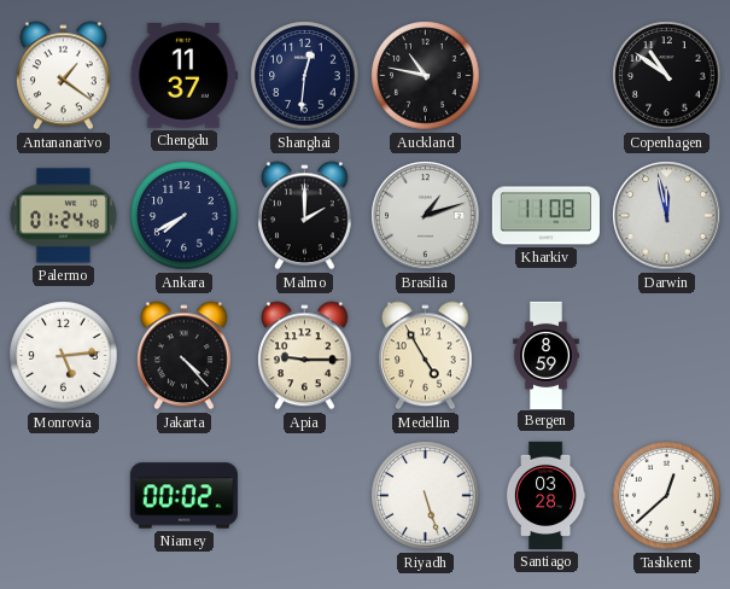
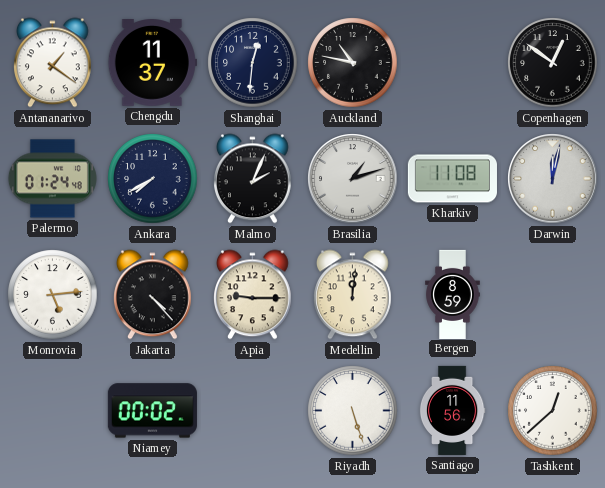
Copenhagen: 10:51 -> 12:51
Malmo: 2:00 -> 2:04
Darwin: 11:58 -> 12:02
Medellin: 4:55 -> 12:01
Santiago: 03:28 -> 11:56
